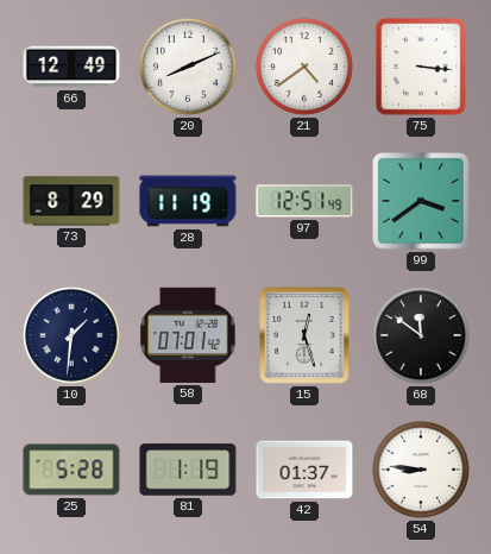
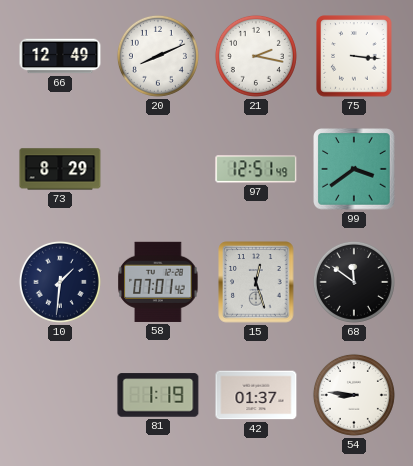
21: 4:39 -> 2:17
28: 11:19 -> none
25: 5:28 -> none
